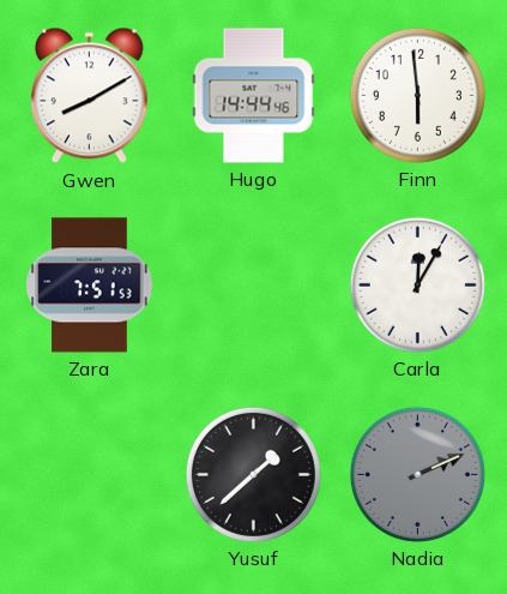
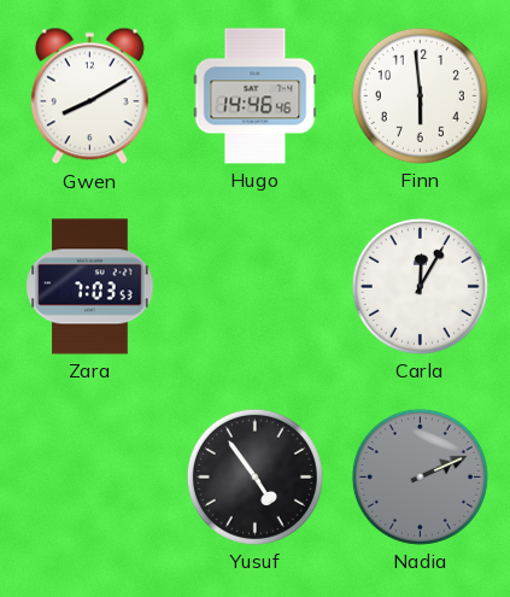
Hugo: 14:44 -> 14:46
Zara: 7:51 -> 7:03
Yusuf: 1:38 -> 4:54
